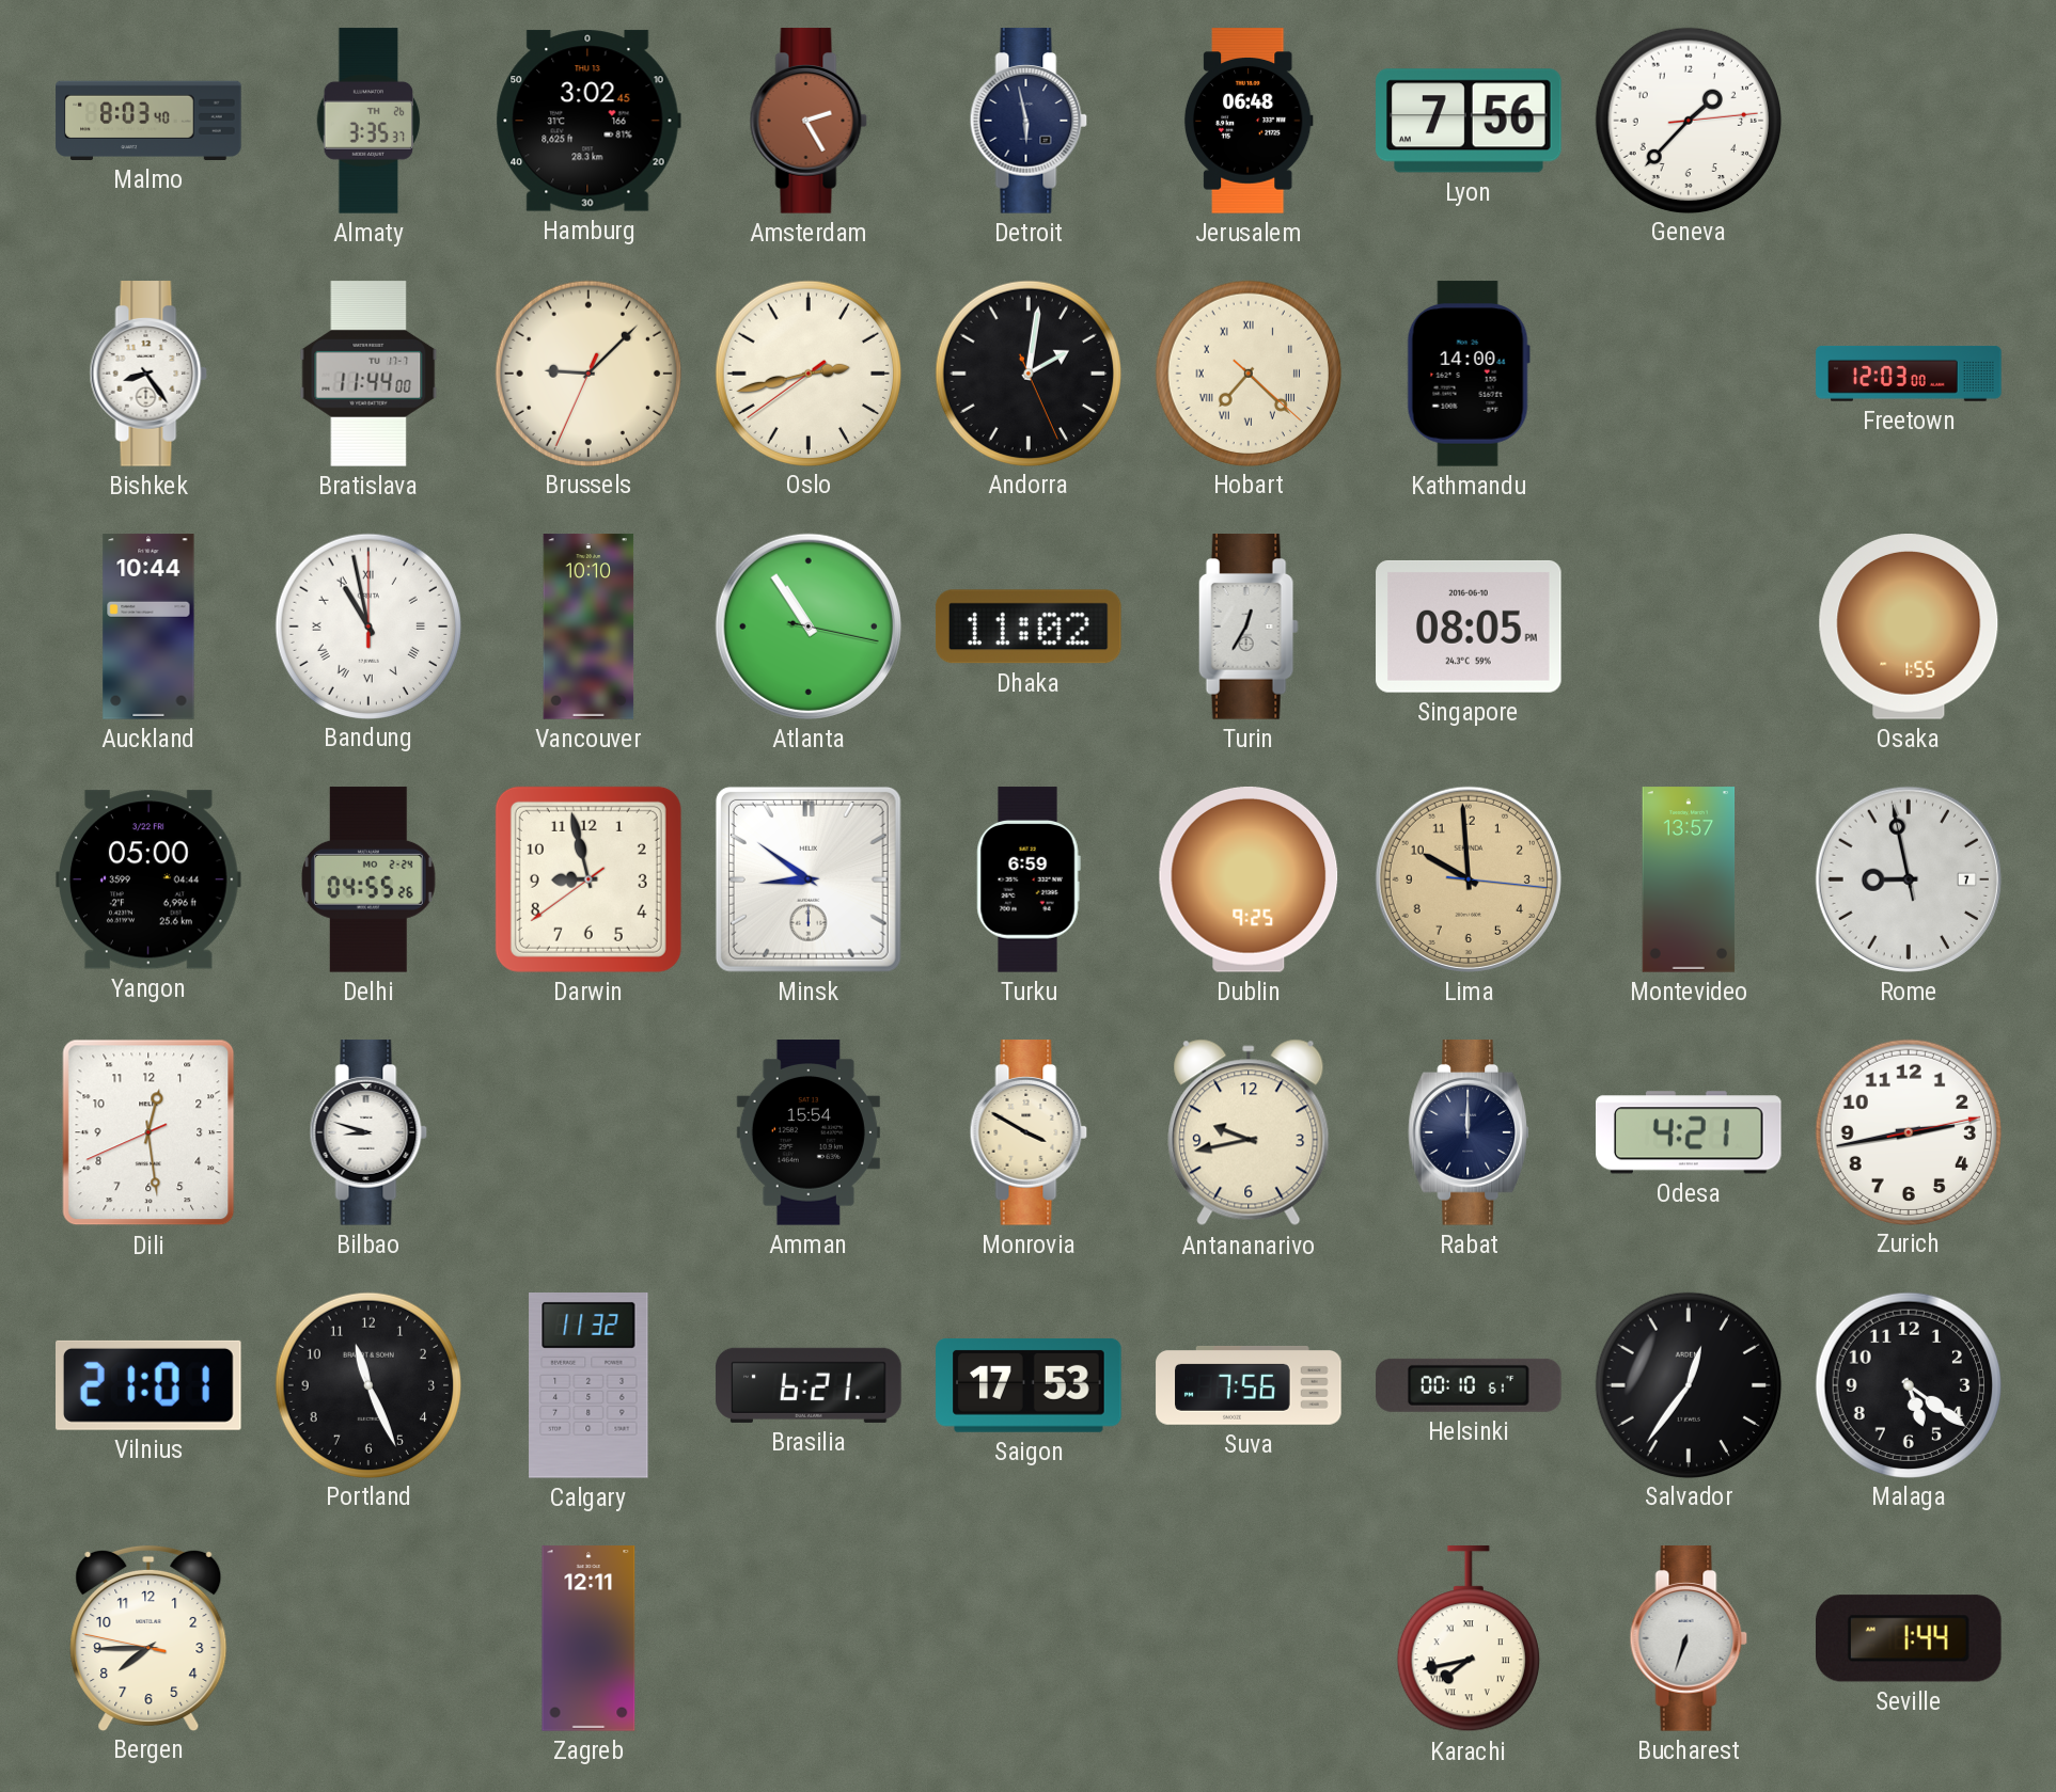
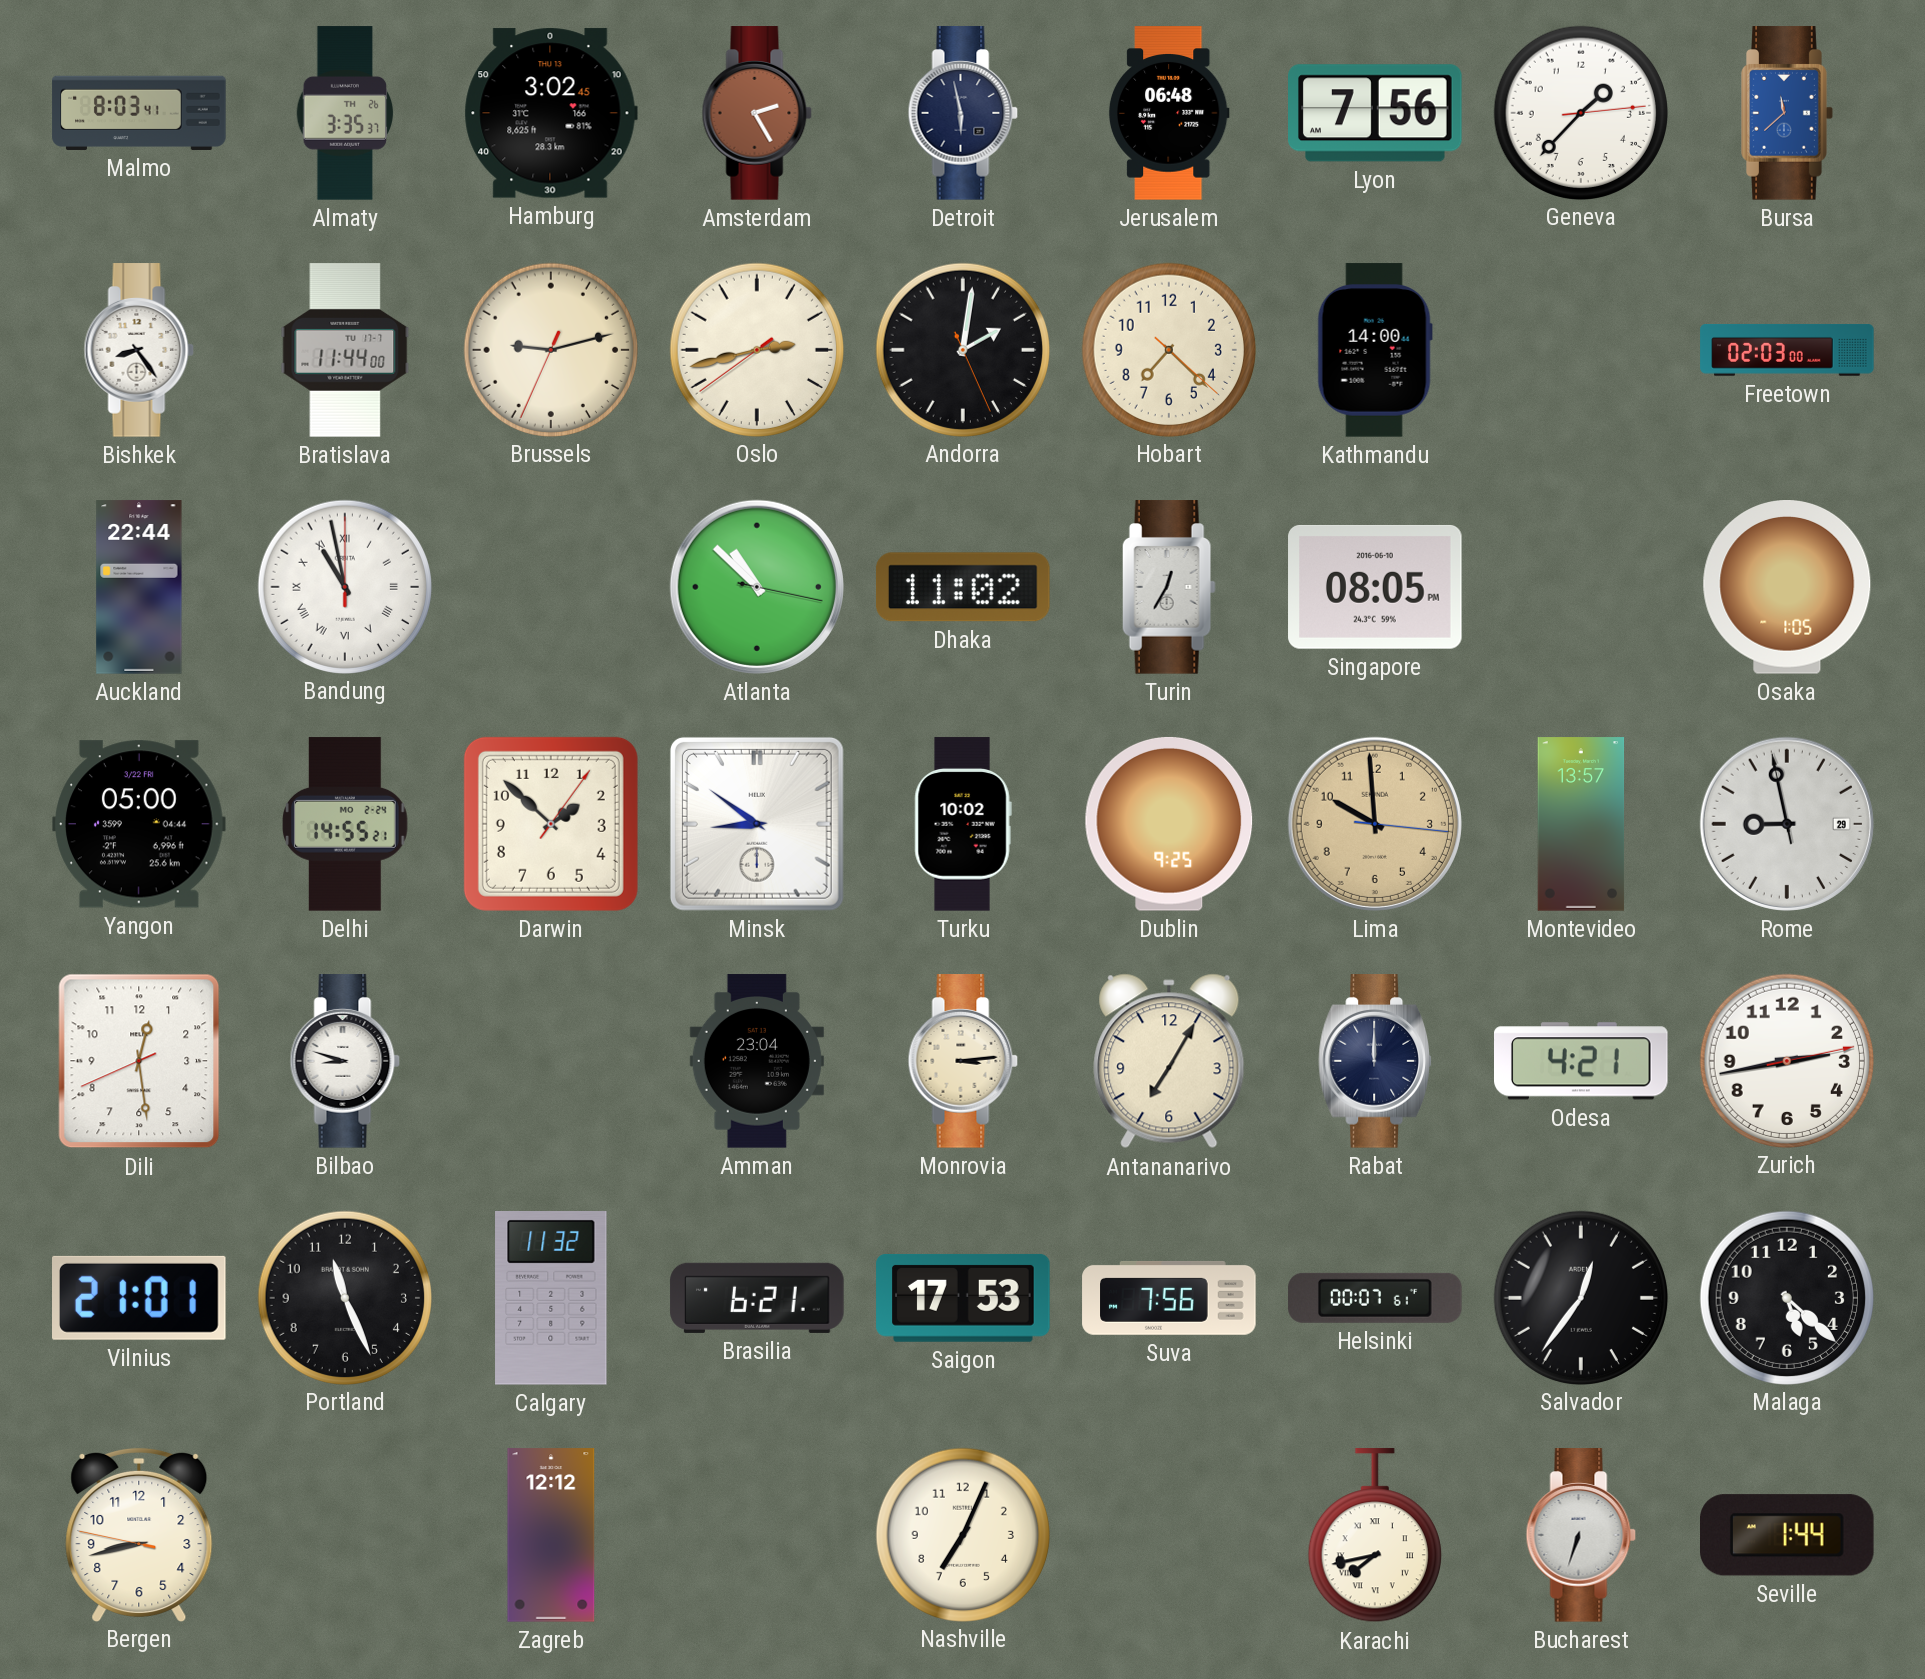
Malmo: 8:03:40 -> 8:03:41
Bursa: none -> 11:38
Brussels: 9:07 -> 9:12
Hobart numerals: Roman -> Arabic
Freetown: 12:03 -> 02:03
Auckland: 10:44 -> 22:44
Vancouver: 10:10 -> none
Atlanta: 10:54 -> 10:52
Osaka: 1:55 -> 1:05
Delhi: 04:55 -> 14:55
Darwin: 8:57 -> 1:52
Turku: 6:59 -> 10:02
Rome date: 7 -> 29
Amman: 15:54 -> 23:04
Monrovia: 3:50 -> 3:14
Antananarivo: 9:43 -> 7:05
Helsinki: 00:10 -> 00:07
Malaga: 5:21 -> 5:22
Bergen: 7:44 -> 8:42
Zagreb: 12:11 -> 12:12
Nashville: none -> 7:04
